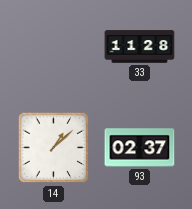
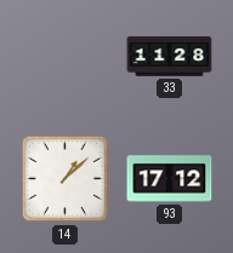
93: 02:37 -> 17:12
